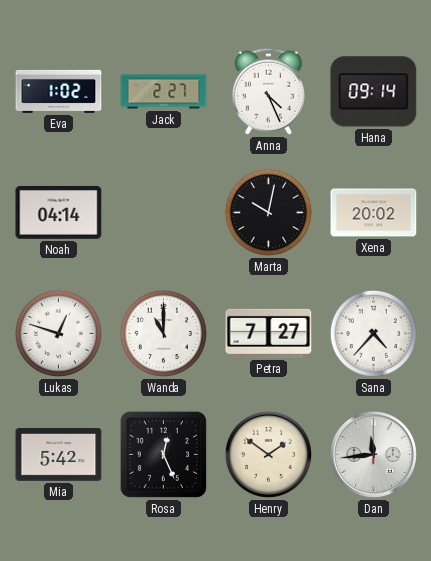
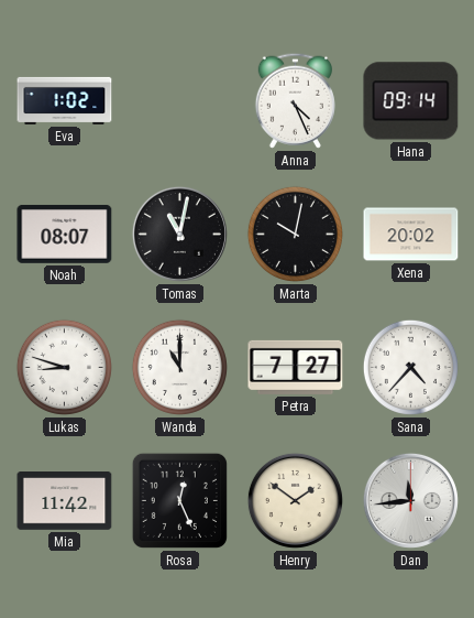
Jack: 2:27 -> none
Noah: 04:14 -> 08:07
Tomas: none -> 11:02
Lukas: 12:48 -> 8:48
Mia: 5:42 -> 11:42
